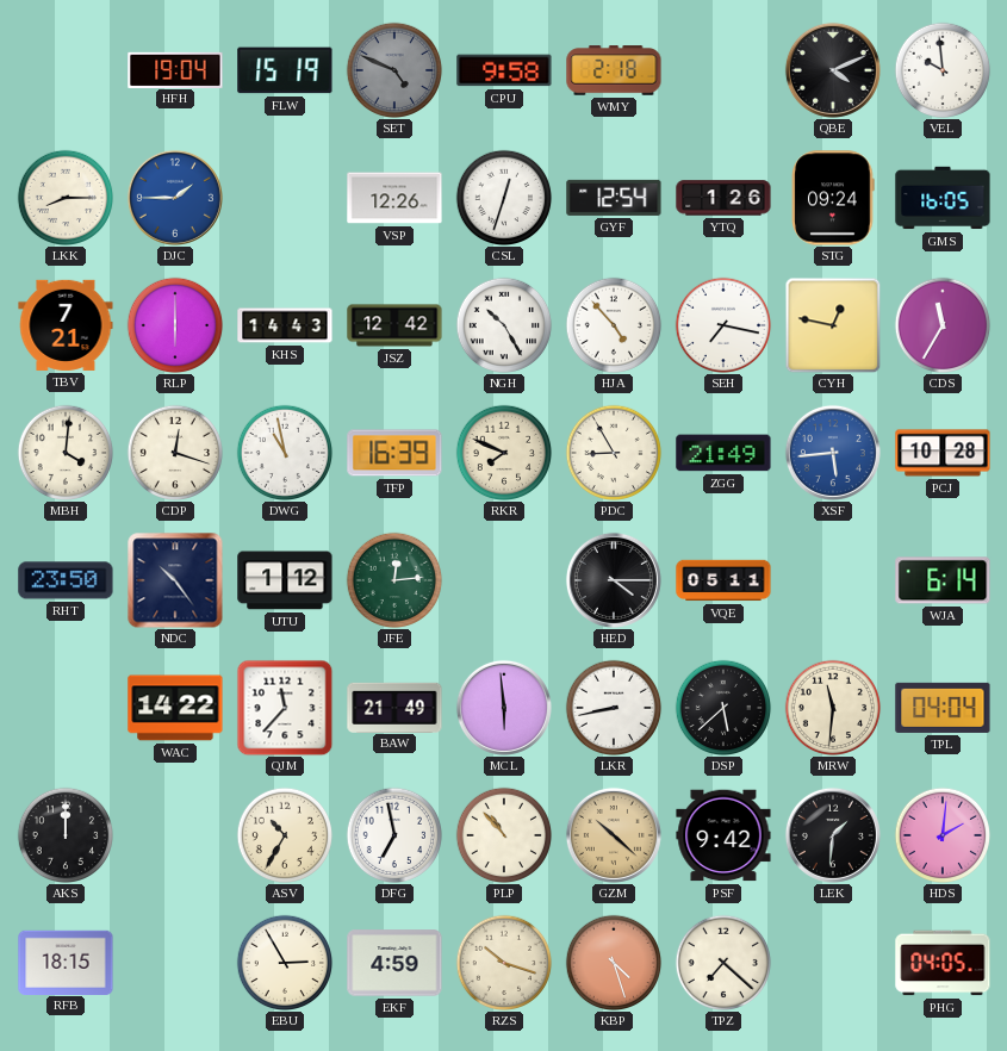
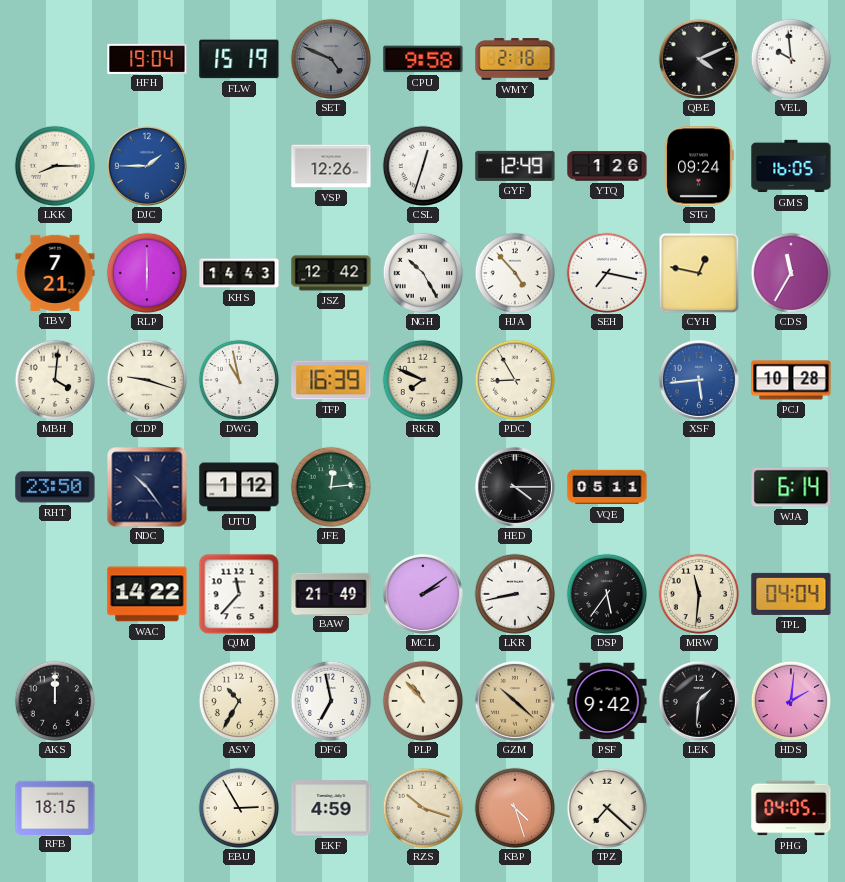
GYF: 12:54 -> 12:49
CDP: 12:18 -> 9:18
ZGG: 21:49 -> none
MCL: 5:59 -> 2:09
DSP: 5:38 -> 5:36
